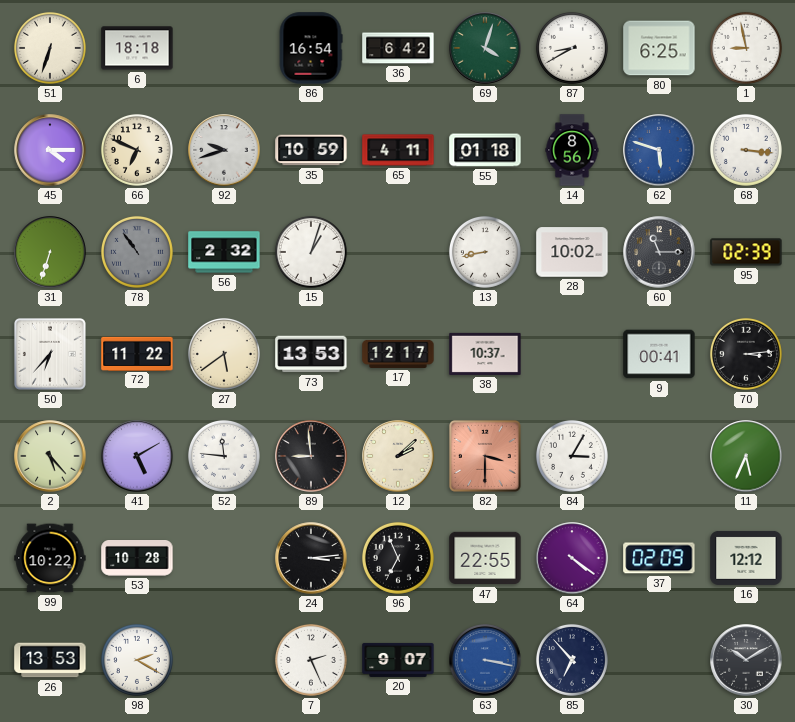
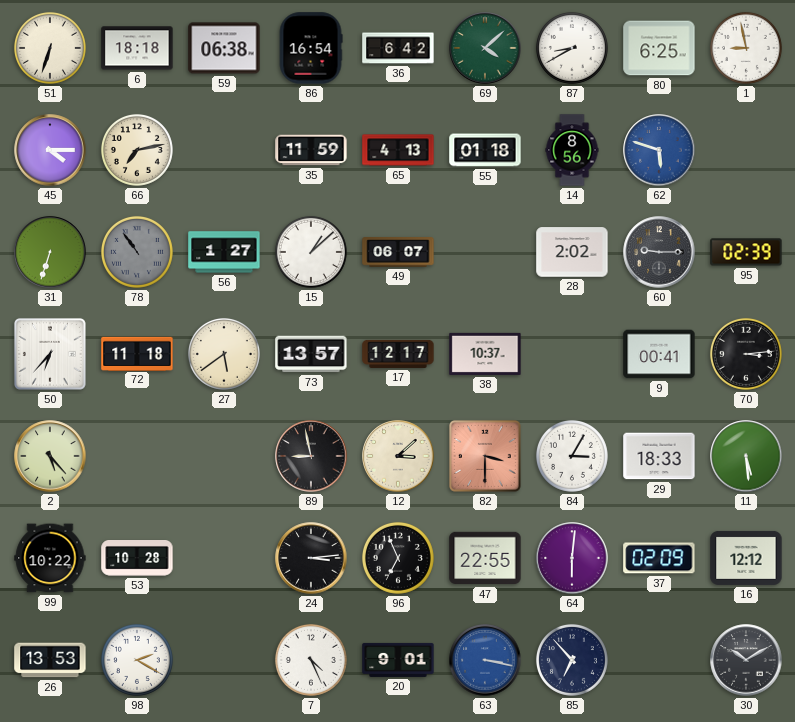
59: none -> 06:38
69: 4:03 -> 4:08
66: 6:49 -> 7:13
92: 9:42 -> none
35: 10:59 -> 11:59
65: 4:11 -> 4:13
68: 3:16 -> none
56: 2:32 -> 1:27
15: 1:03 -> 1:08
49: none -> 06:07
13: 8:43 -> none
28: 10:02 -> 2:02
60: 11:15 -> 9:15
72: 11:22 -> 11:18
73: 13:53 -> 13:57
41: 5:10 -> none
52: 11:46 -> none
89: 8:59 -> 8:58
12: 2:08 -> 3:08
29: none -> 18:33
11: 5:34 -> 5:29
64: 4:21 -> 6:01
7: 2:26 -> 4:26
20: 9:07 -> 9:01
